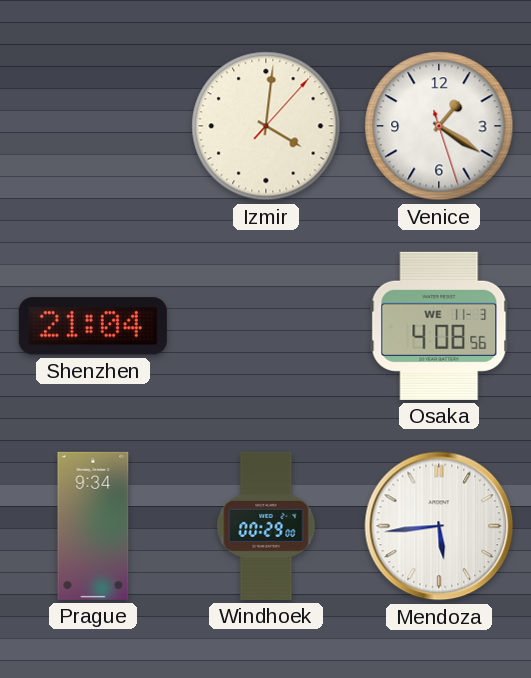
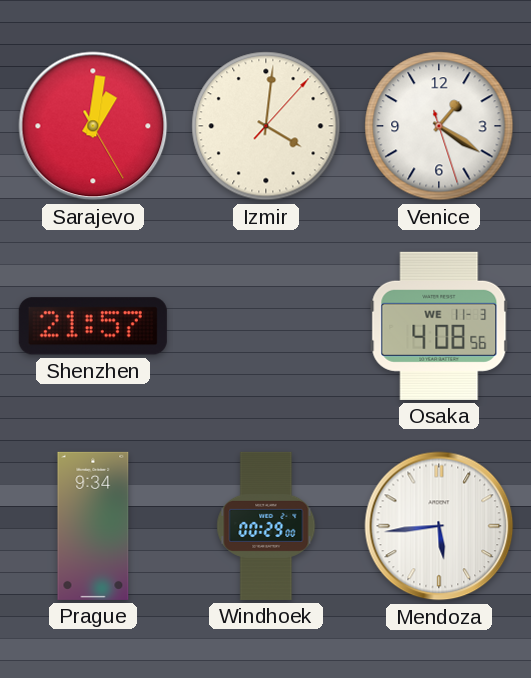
Sarajevo: none -> 1:01
Shenzhen: 21:04 -> 21:57
